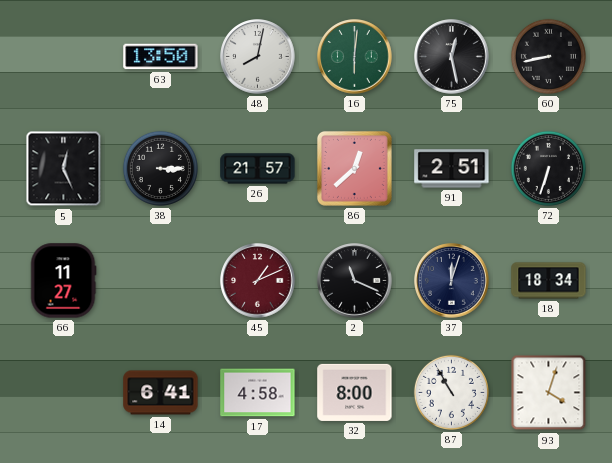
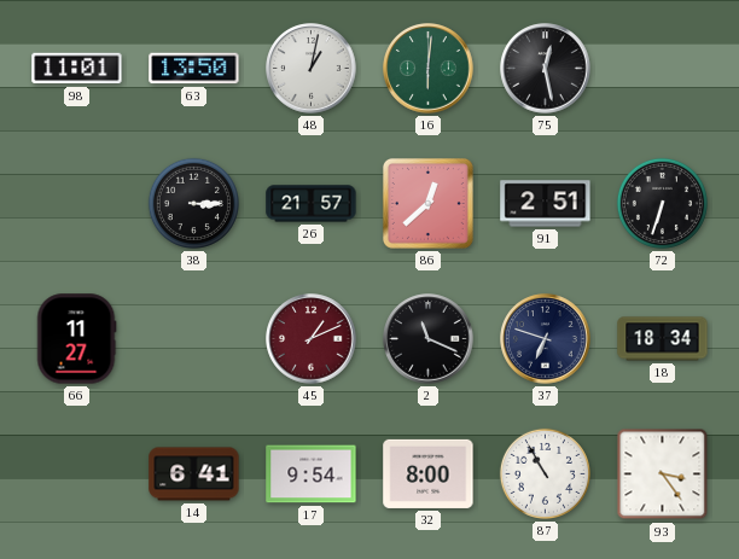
98: none -> 11:01
48: 8:02 -> 1:02
60: 8:43 -> none
5: 12:26 -> none
37: 12:03 -> 6:48
17: 4:58 -> 9:54
93: 4:03 -> 3:24
